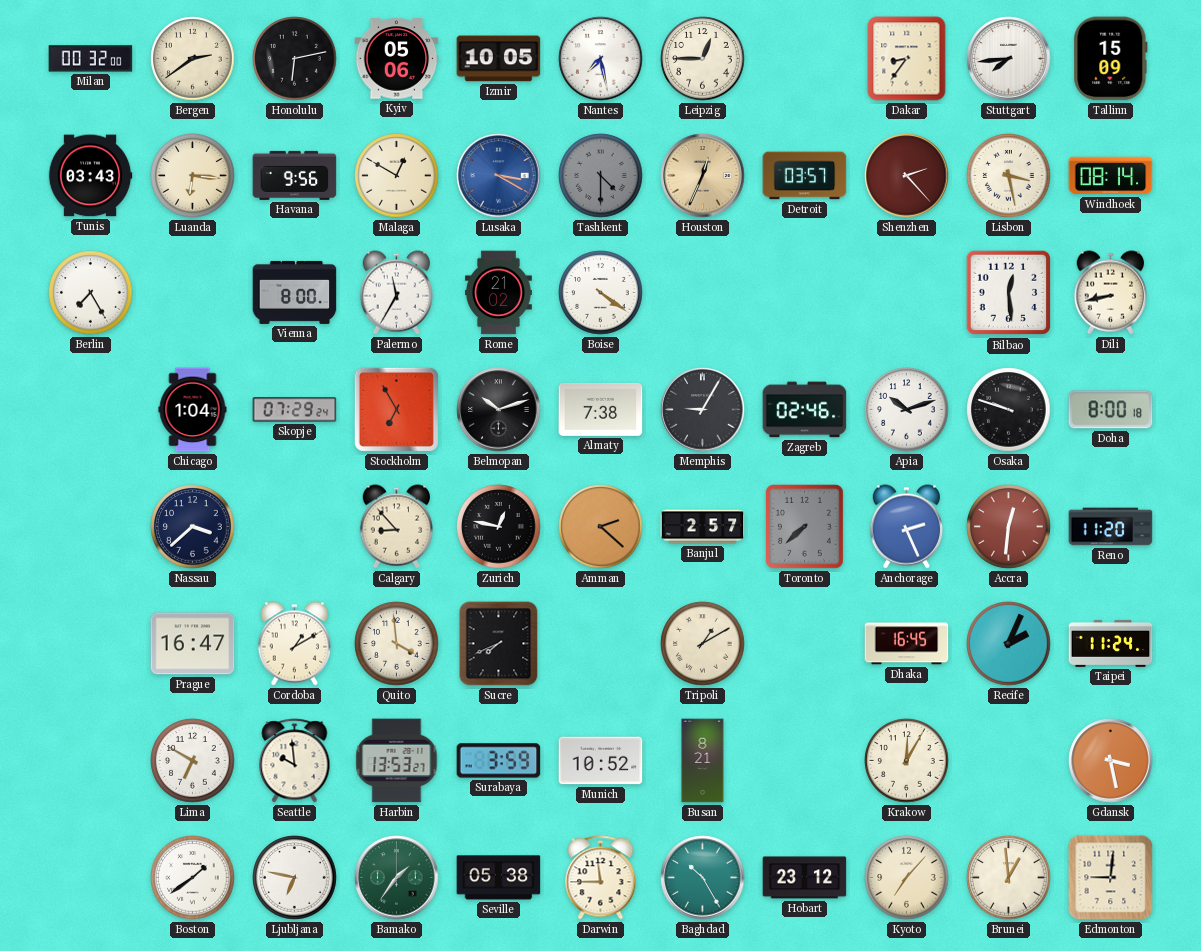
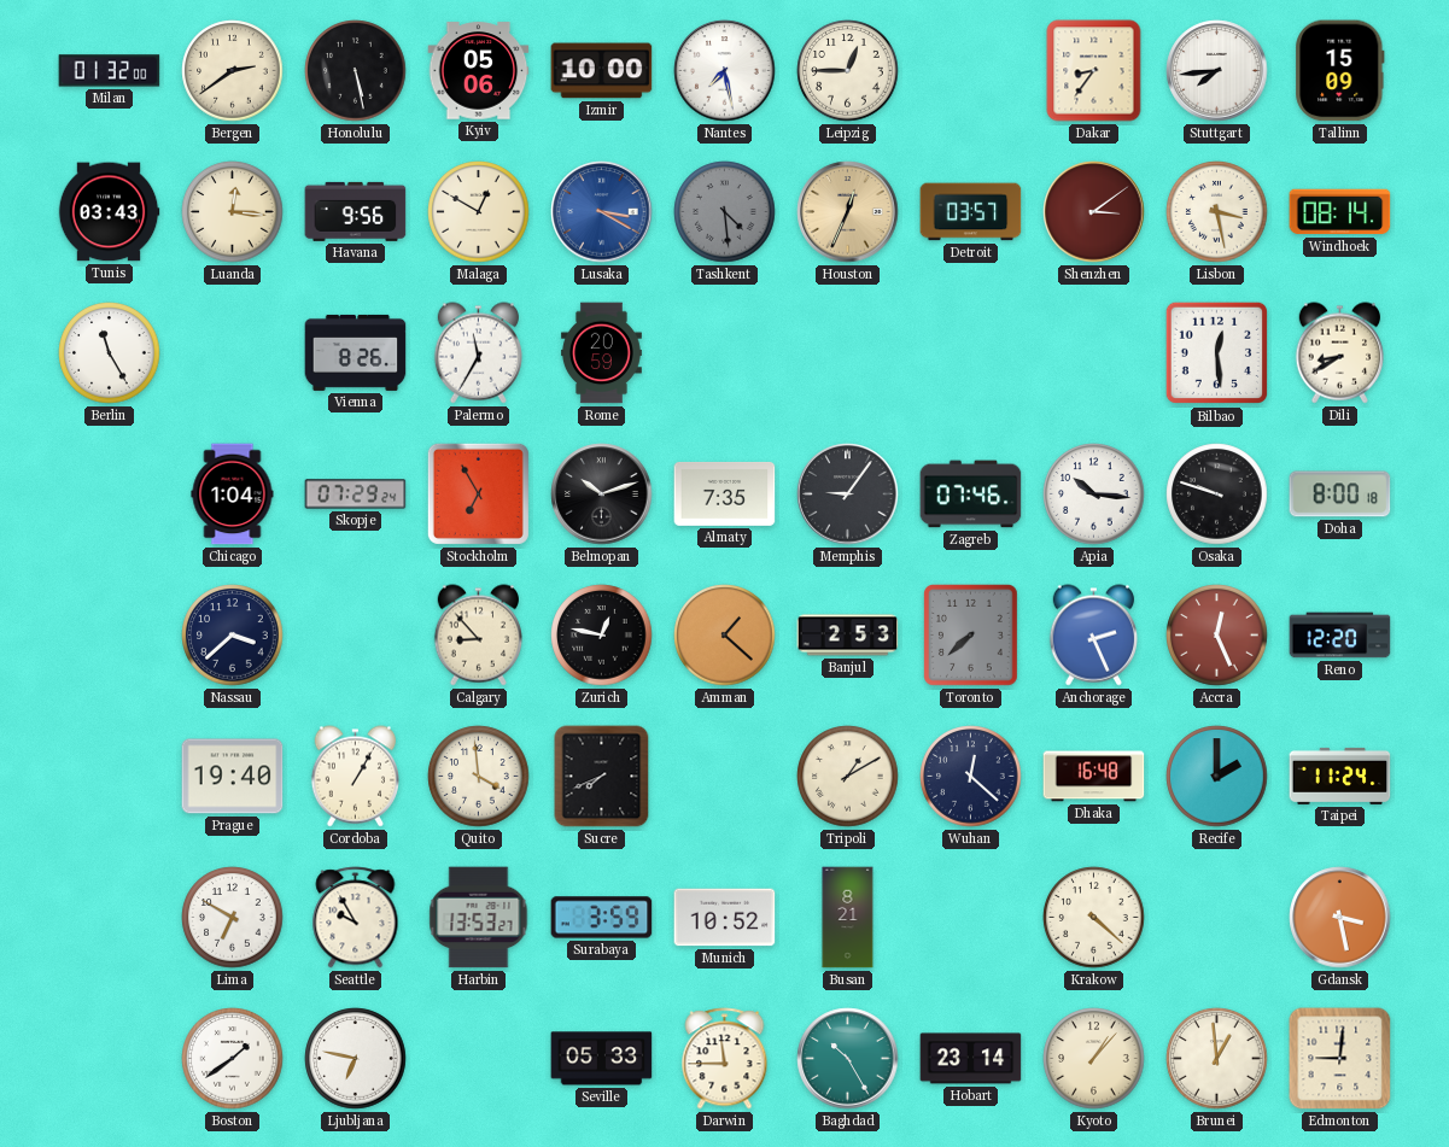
Milan: 00:32 -> 01:32
Honolulu: 6:13 -> 5:28
Izmir: 10:05 -> 10:00
Luanda: 6:16 -> 12:16
Tashkent: 4:30 -> 4:29
Shenzhen: 2:23 -> 3:09
Berlin: 7:25 -> 11:25
Vienna: 8:00 -> 8:26
Rome: 21:02 -> 20:59
Boise: 4:21 -> none
Dili: 8:43 -> 8:40
Almaty: 7:38 -> 7:35
Memphis: 9:05 -> 9:06
Zagreb: 02:46 -> 07:46
Apia: 10:12 -> 10:16
Amman: 2:22 -> 1:22
Banjul: 2:57 -> 2:53
Accra: 12:31 -> 12:26
Reno: 11:20 -> 12:20
Prague: 16:47 -> 19:40
Cordoba: 1:10 -> 1:05
Wuhan: none -> 12:22
Dhaka: 16:45 -> 16:48
Recife: 2:04 -> 2:00
Seattle: 9:59 -> 9:55
Krakow: 12:05 -> 4:22
Bamako: 1:36 -> none
Seville: 05:38 -> 05:33
Hobart: 23:12 -> 23:14
Kyoto: 7:07 -> 1:07
